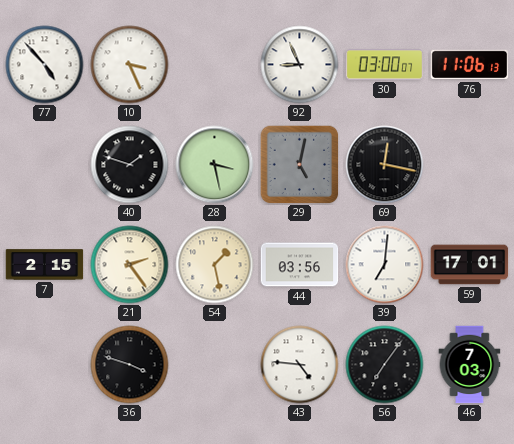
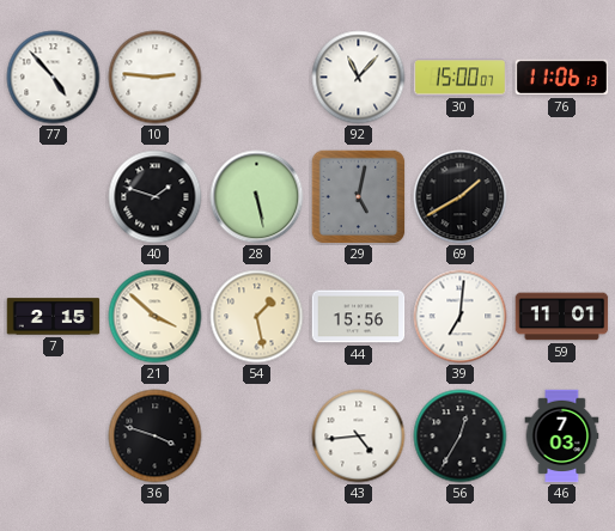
10: 3:26 -> 2:46
92: 8:56 -> 11:07
30: 03:00 -> 15:00
28: 3:28 -> 5:28
69: 12:17 -> 1:40
21: 2:24 -> 3:52
44: 03:56 -> 15:56
59: 17:01 -> 11:01
43: 4:46 -> 4:44
56: 7:06 -> 12:35
